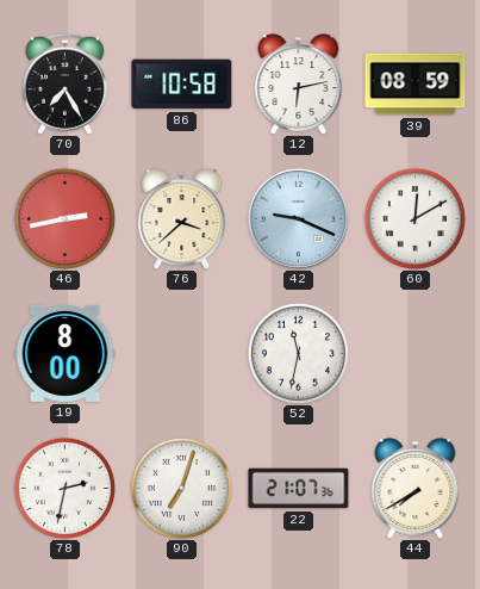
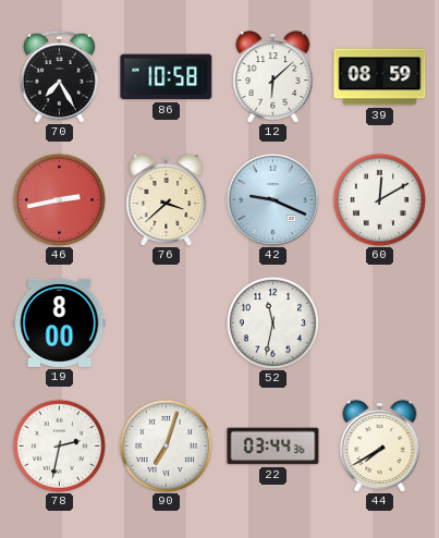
12: 6:13 -> 6:08
22: 21:07 -> 03:44
